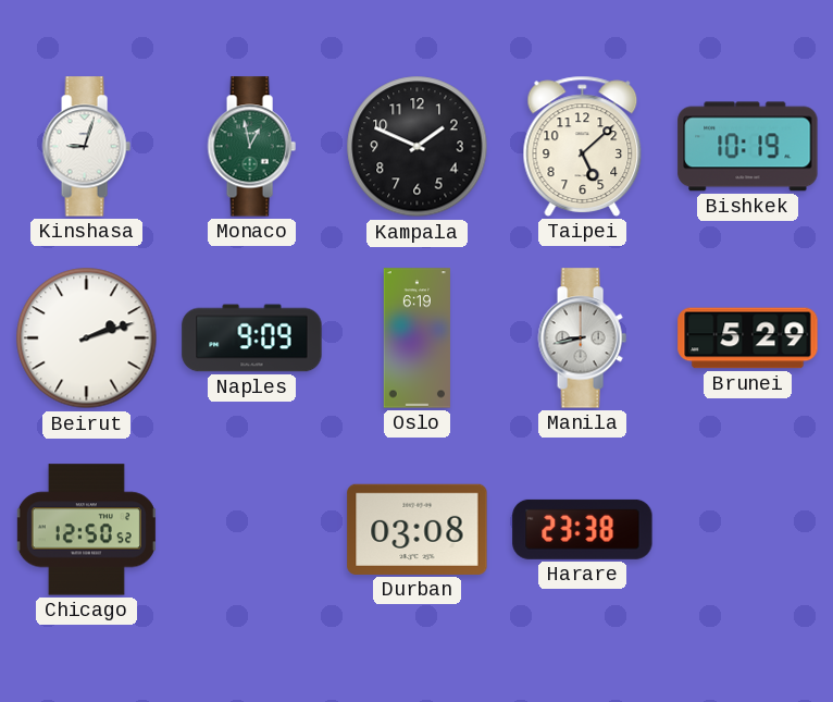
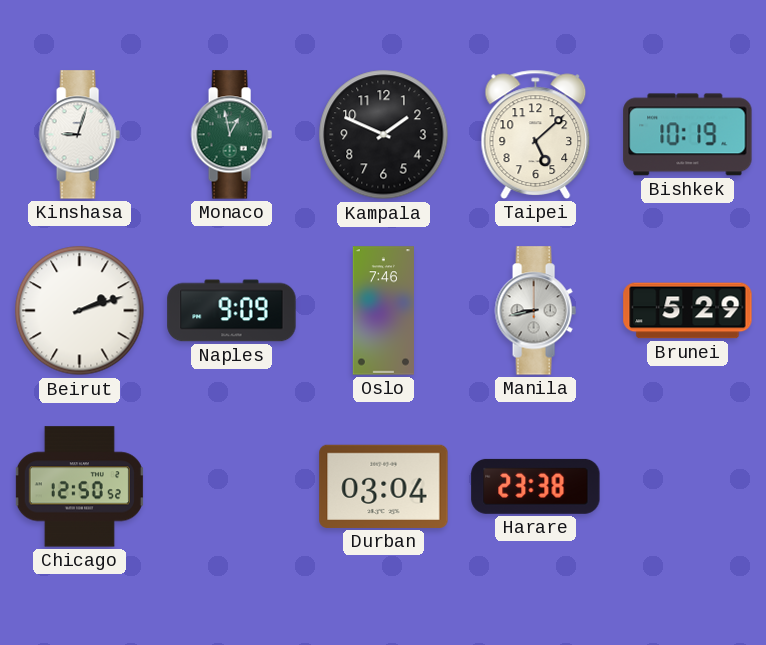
Oslo: 6:19 -> 7:46
Durban: 03:08 -> 03:04
